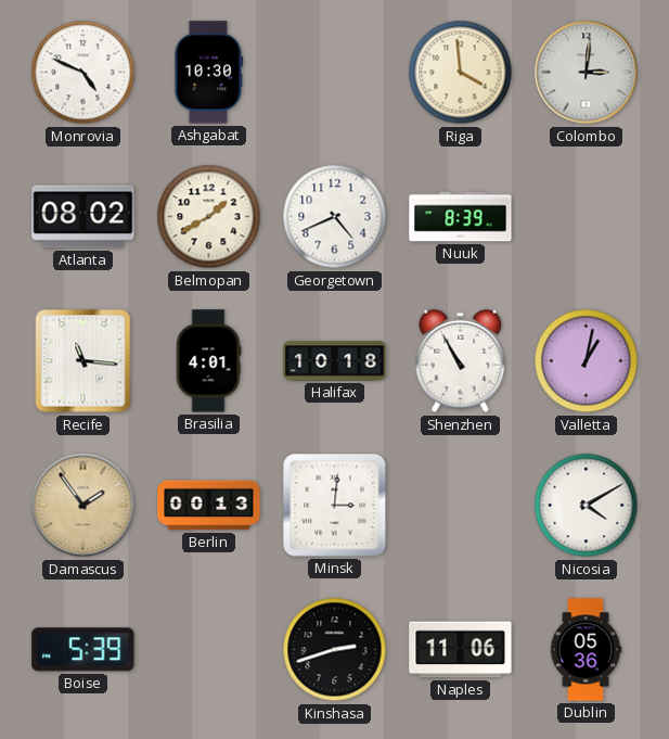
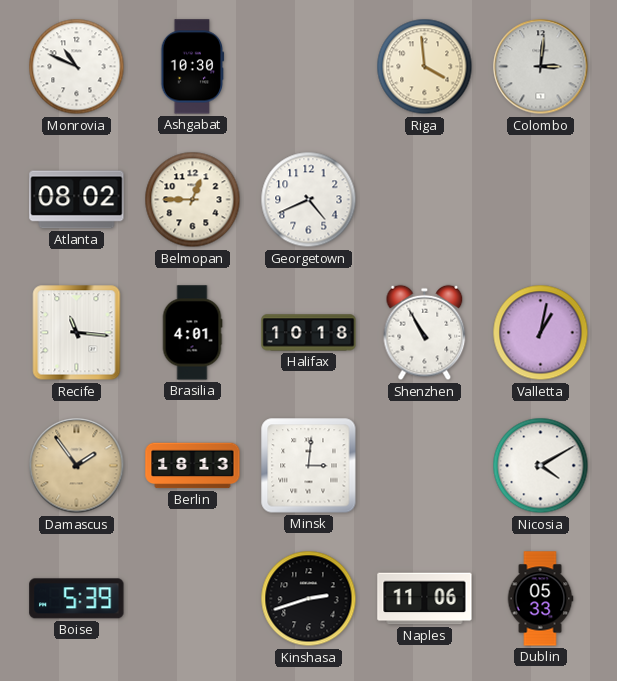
Monrovia: 4:49 -> 10:49
Belmopan: 1:40 -> 12:45
Nuuk: 8:39 -> none
Berlin: 00:13 -> 18:13
Dublin: 05:36 -> 05:33
